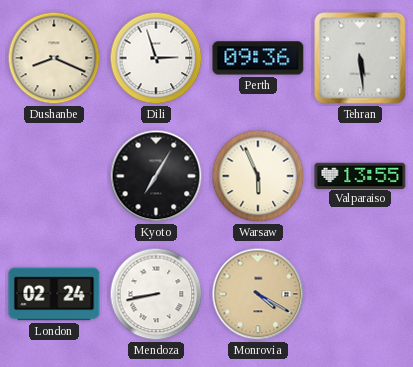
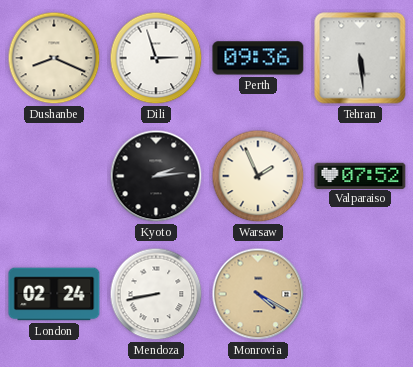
Kyoto: 7:05 -> 2:14
Warsaw: 5:56 -> 1:56
Valparaiso: 13:55 -> 07:52
